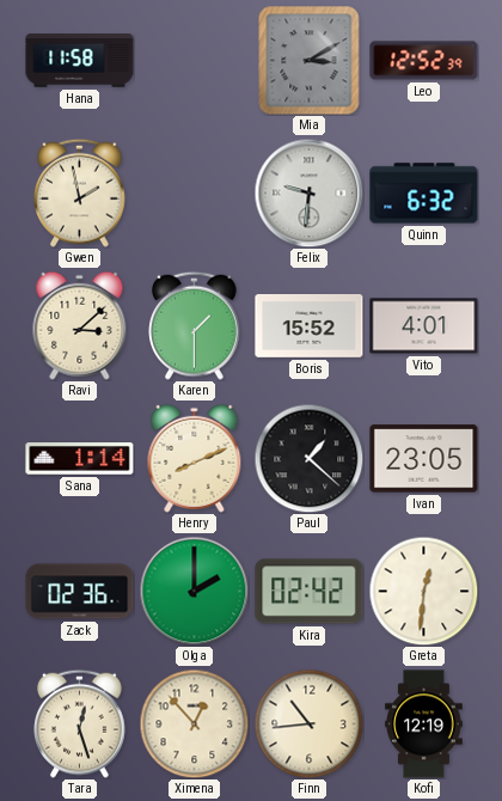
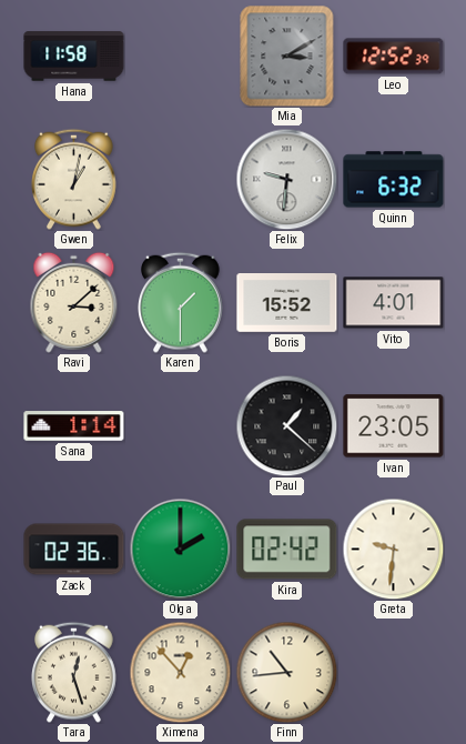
Gwen: 1:58 -> 1:02
Henry: 8:11 -> none
Greta: 12:31 -> 9:31
Kofi: 12:19 -> none
